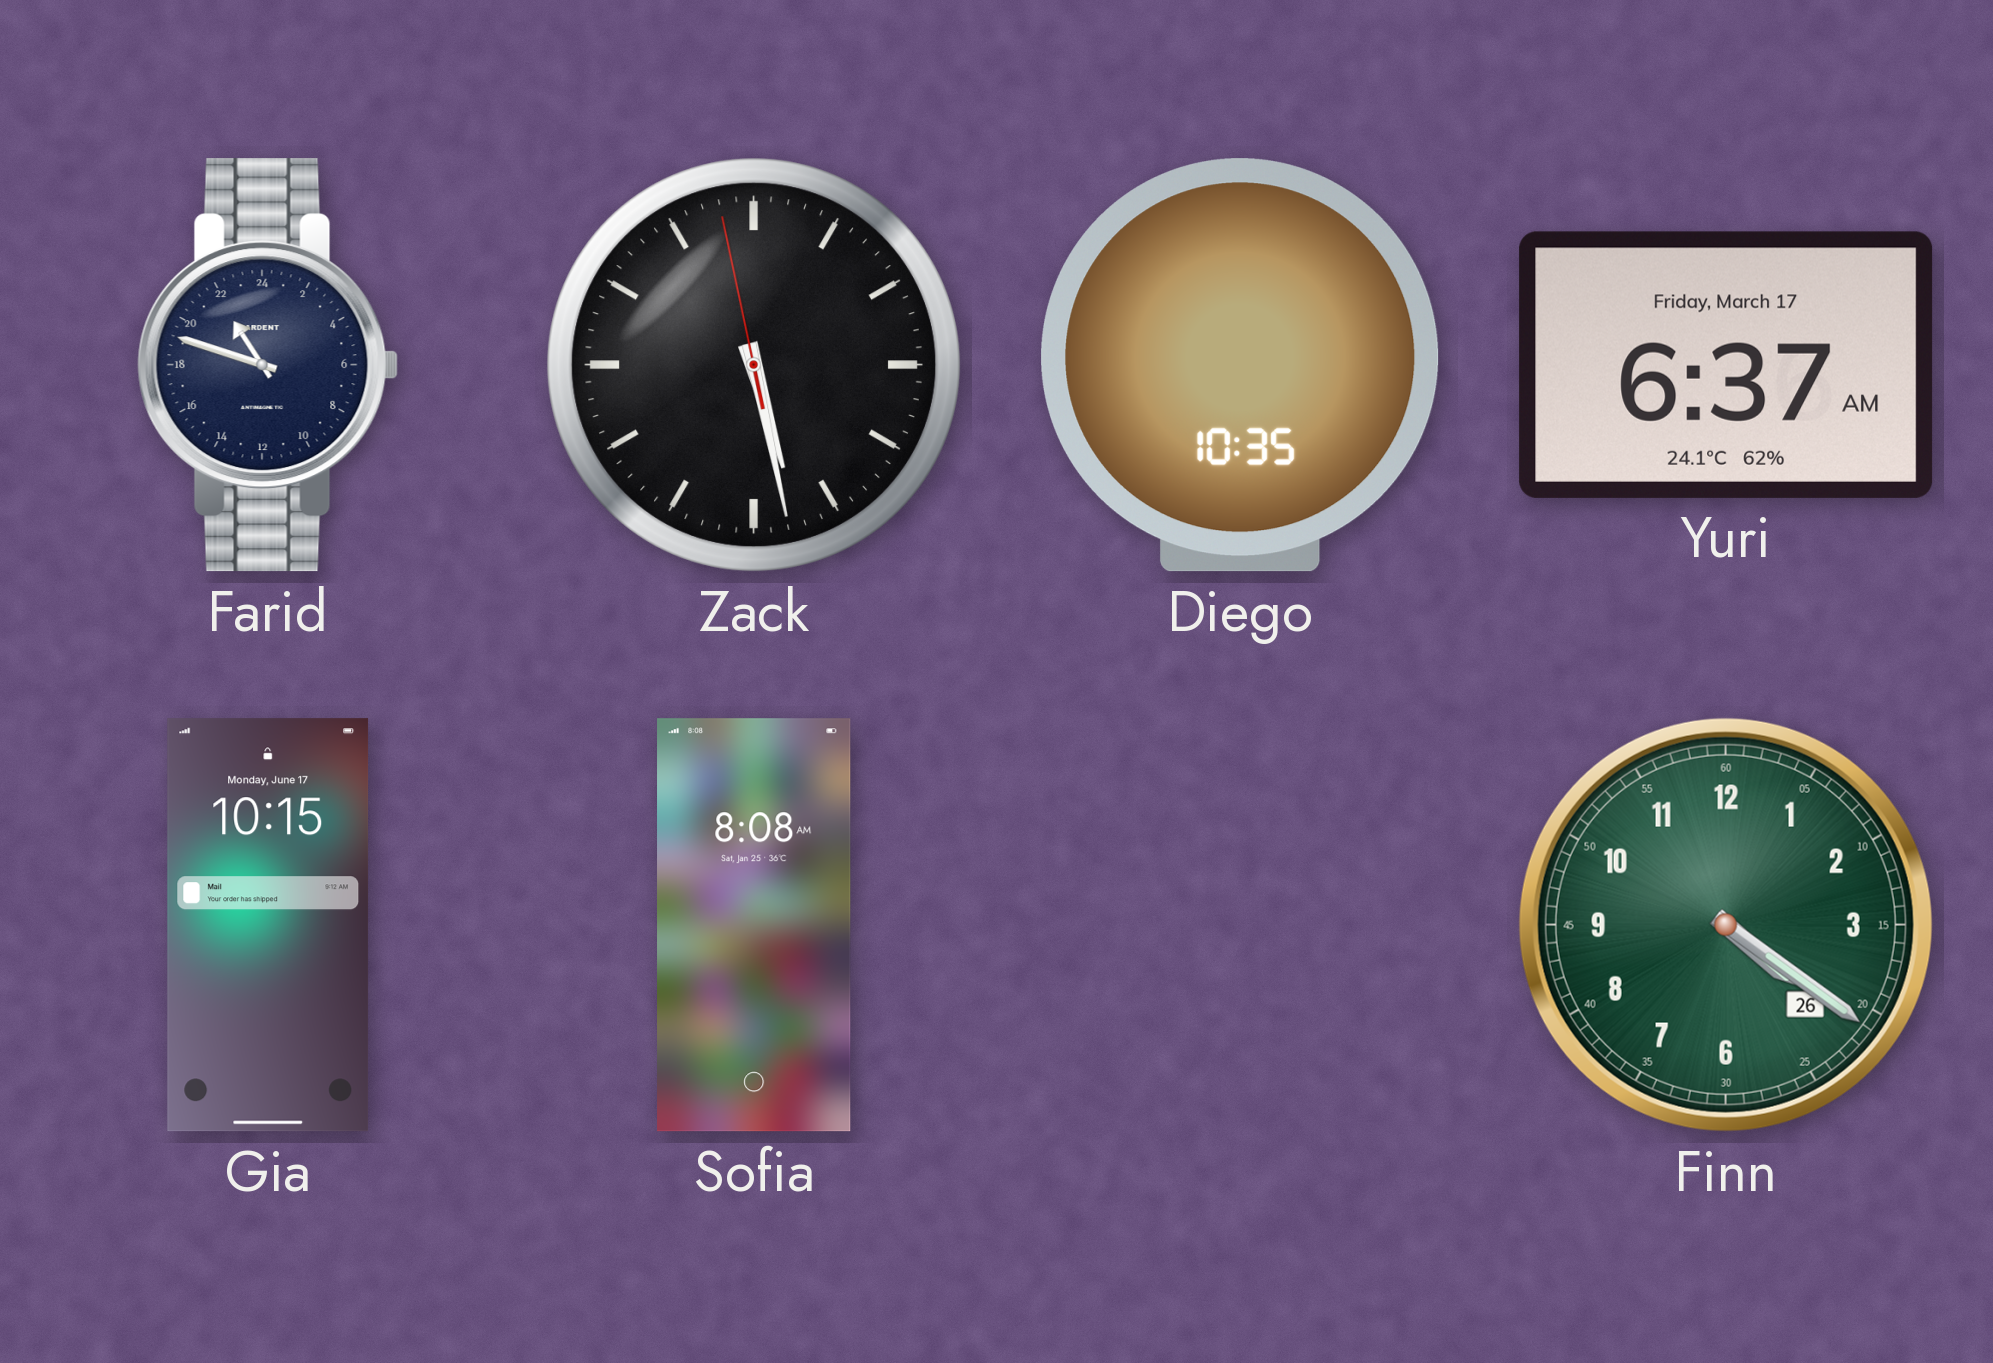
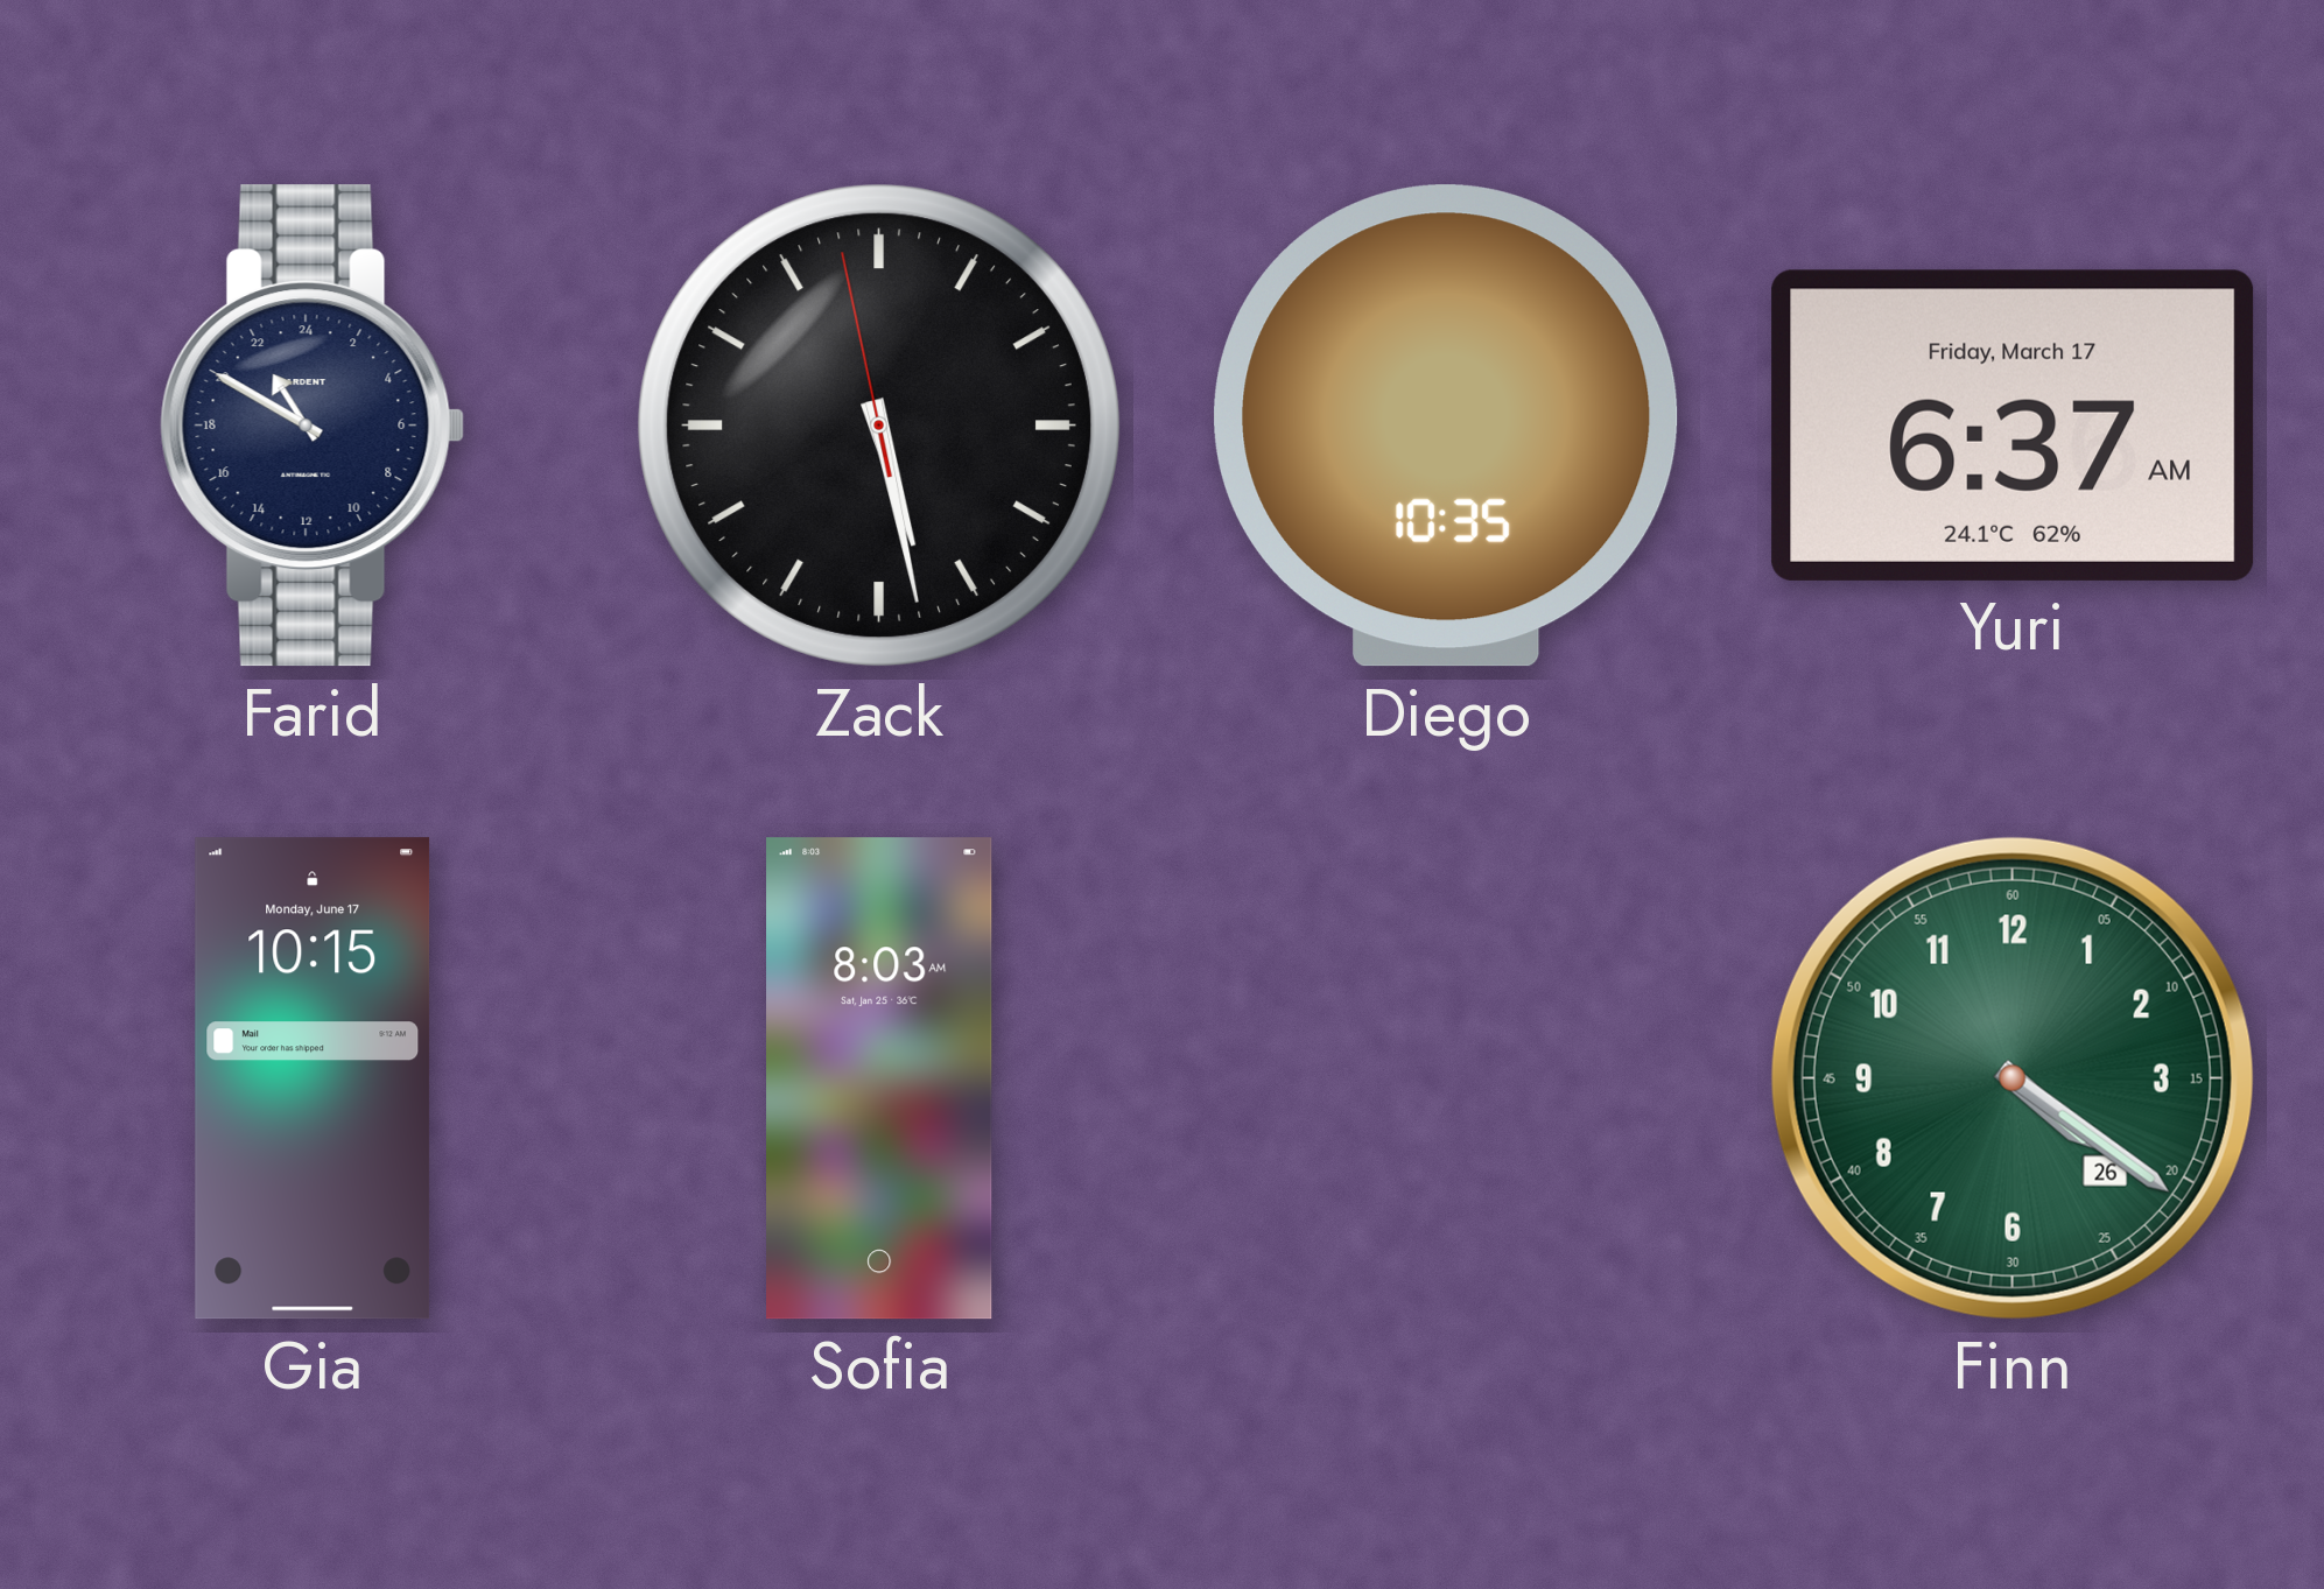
Farid: 21:48 -> 21:50
Sofia: 8:08 -> 8:03
